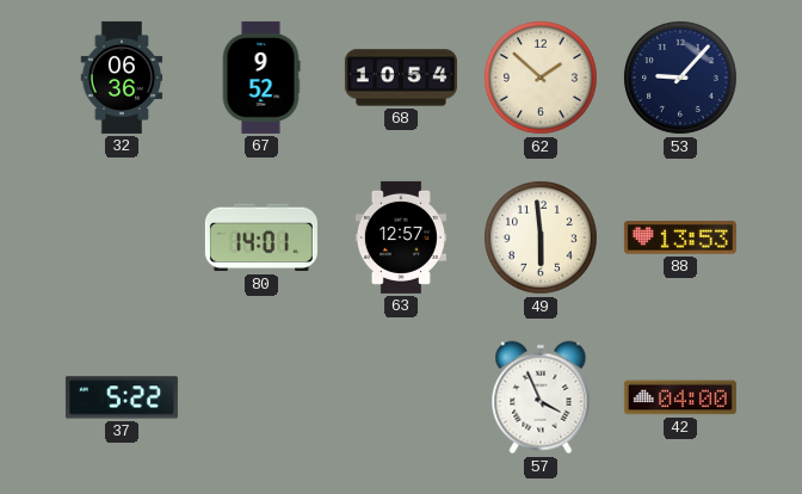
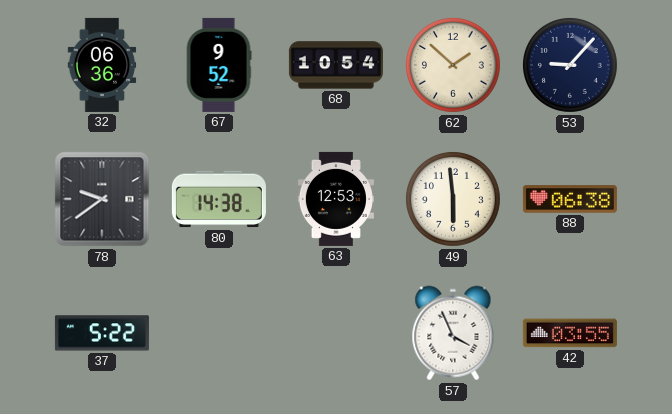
78: none -> 9:39
80: 14:01 -> 14:38
63: 12:57 -> 12:53
88: 13:53 -> 06:38
42: 04:00 -> 03:55
